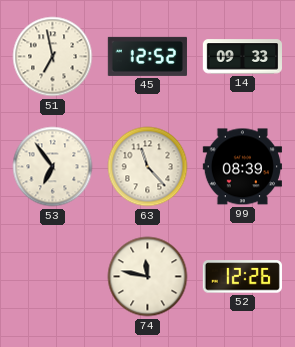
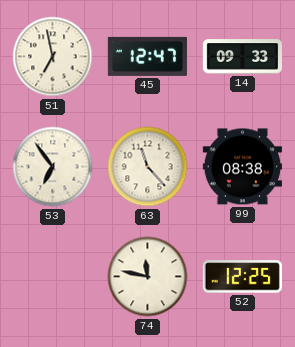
45: 12:52 -> 12:47
99: 08:39 -> 08:38
52: 12:26 -> 12:25
